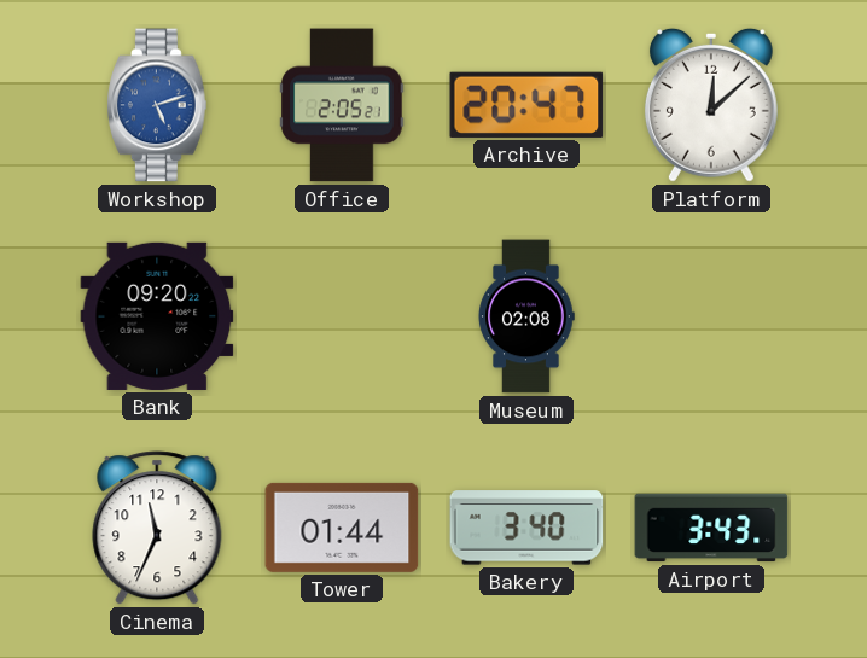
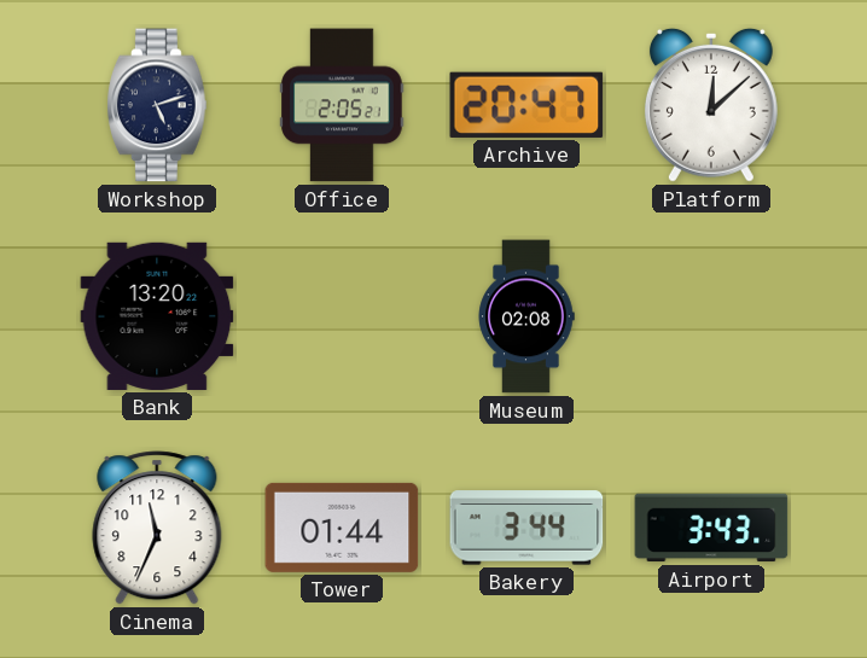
Workshop dial: blue -> navy
Bank: 09:20 -> 13:20
Bakery: 3:40 -> 3:44
